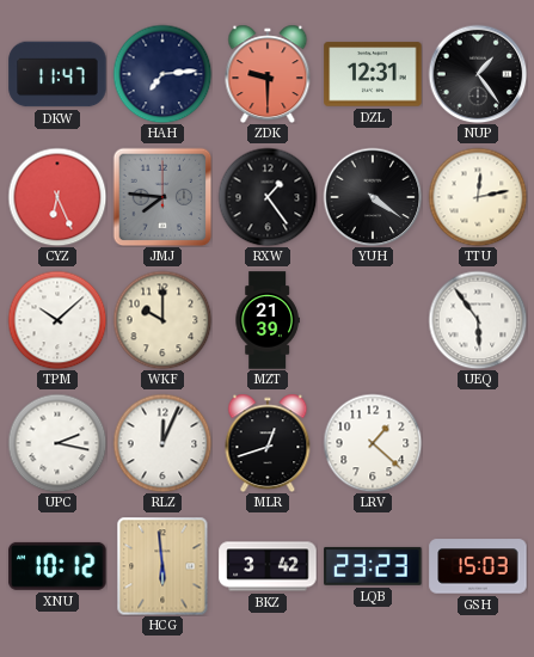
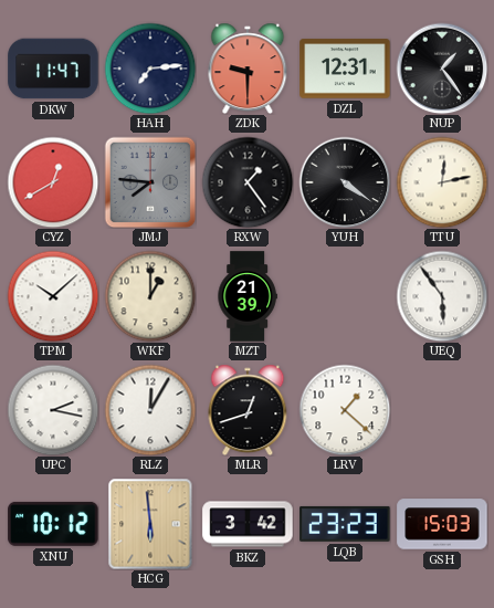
CYZ: 6:26 -> 12:40
WKF: 10:00 -> 1:00
RLZ: 12:04 -> 12:05
